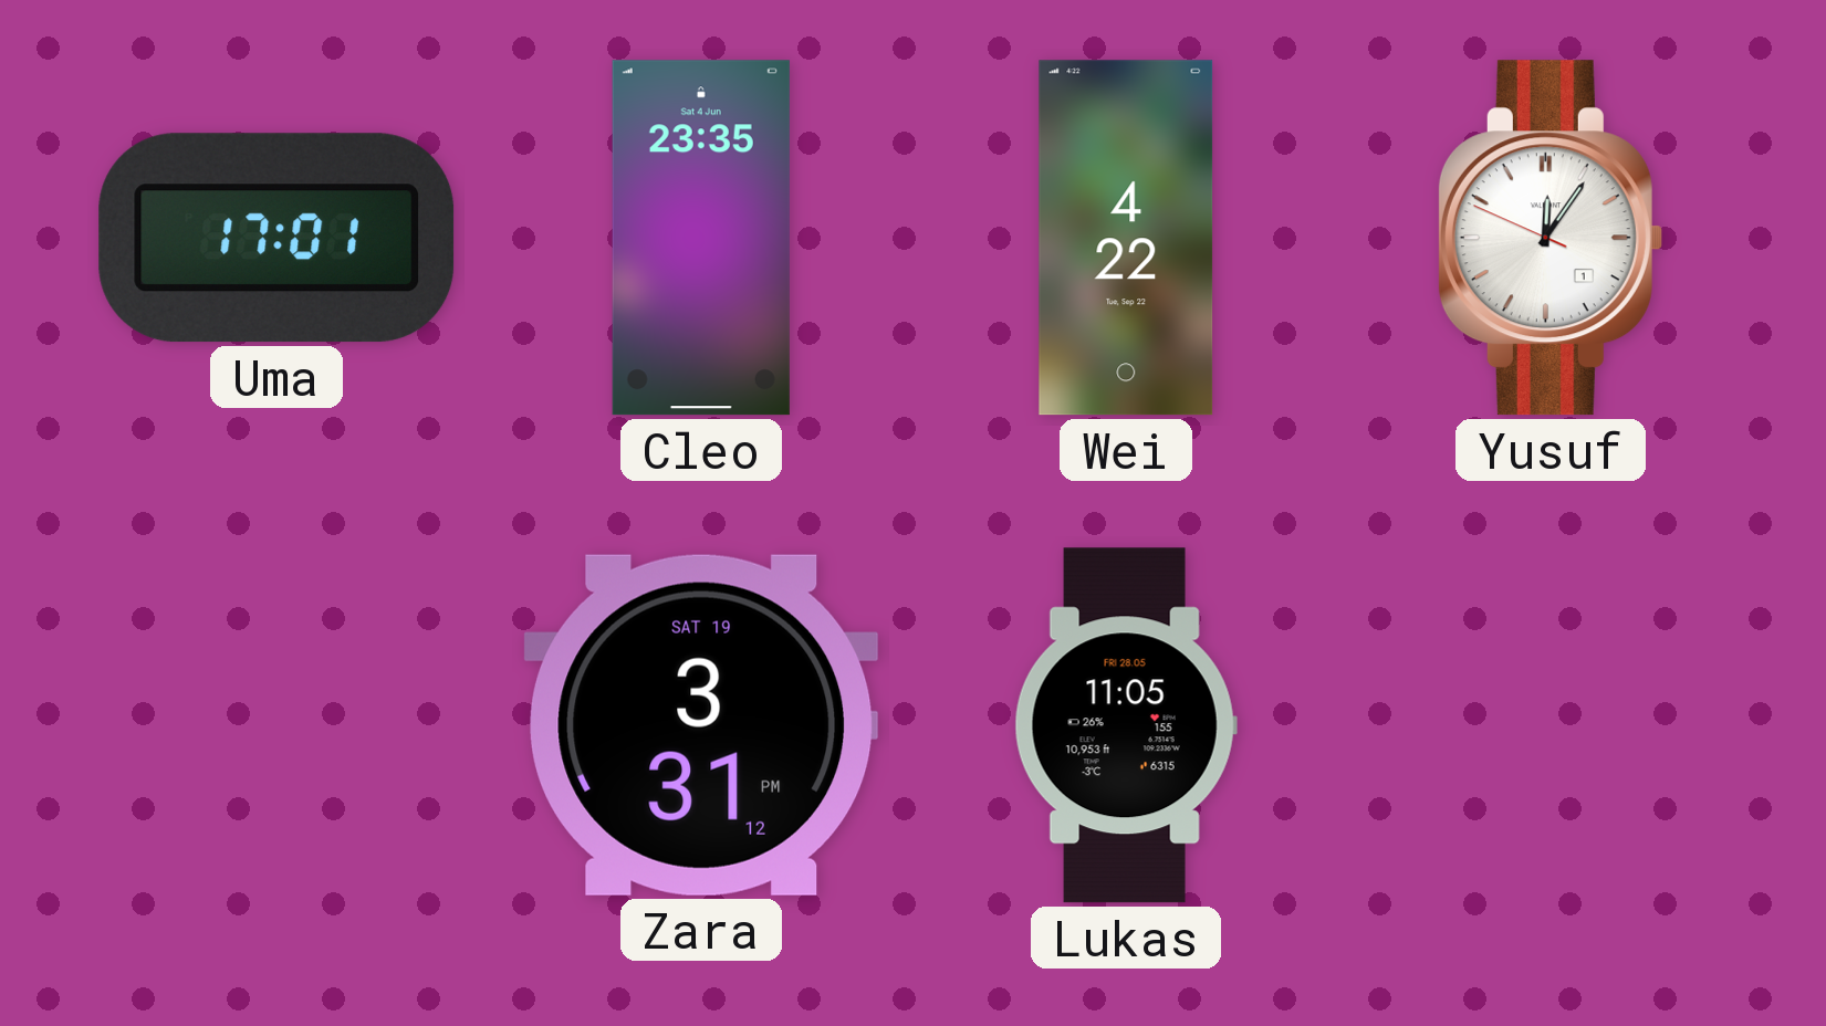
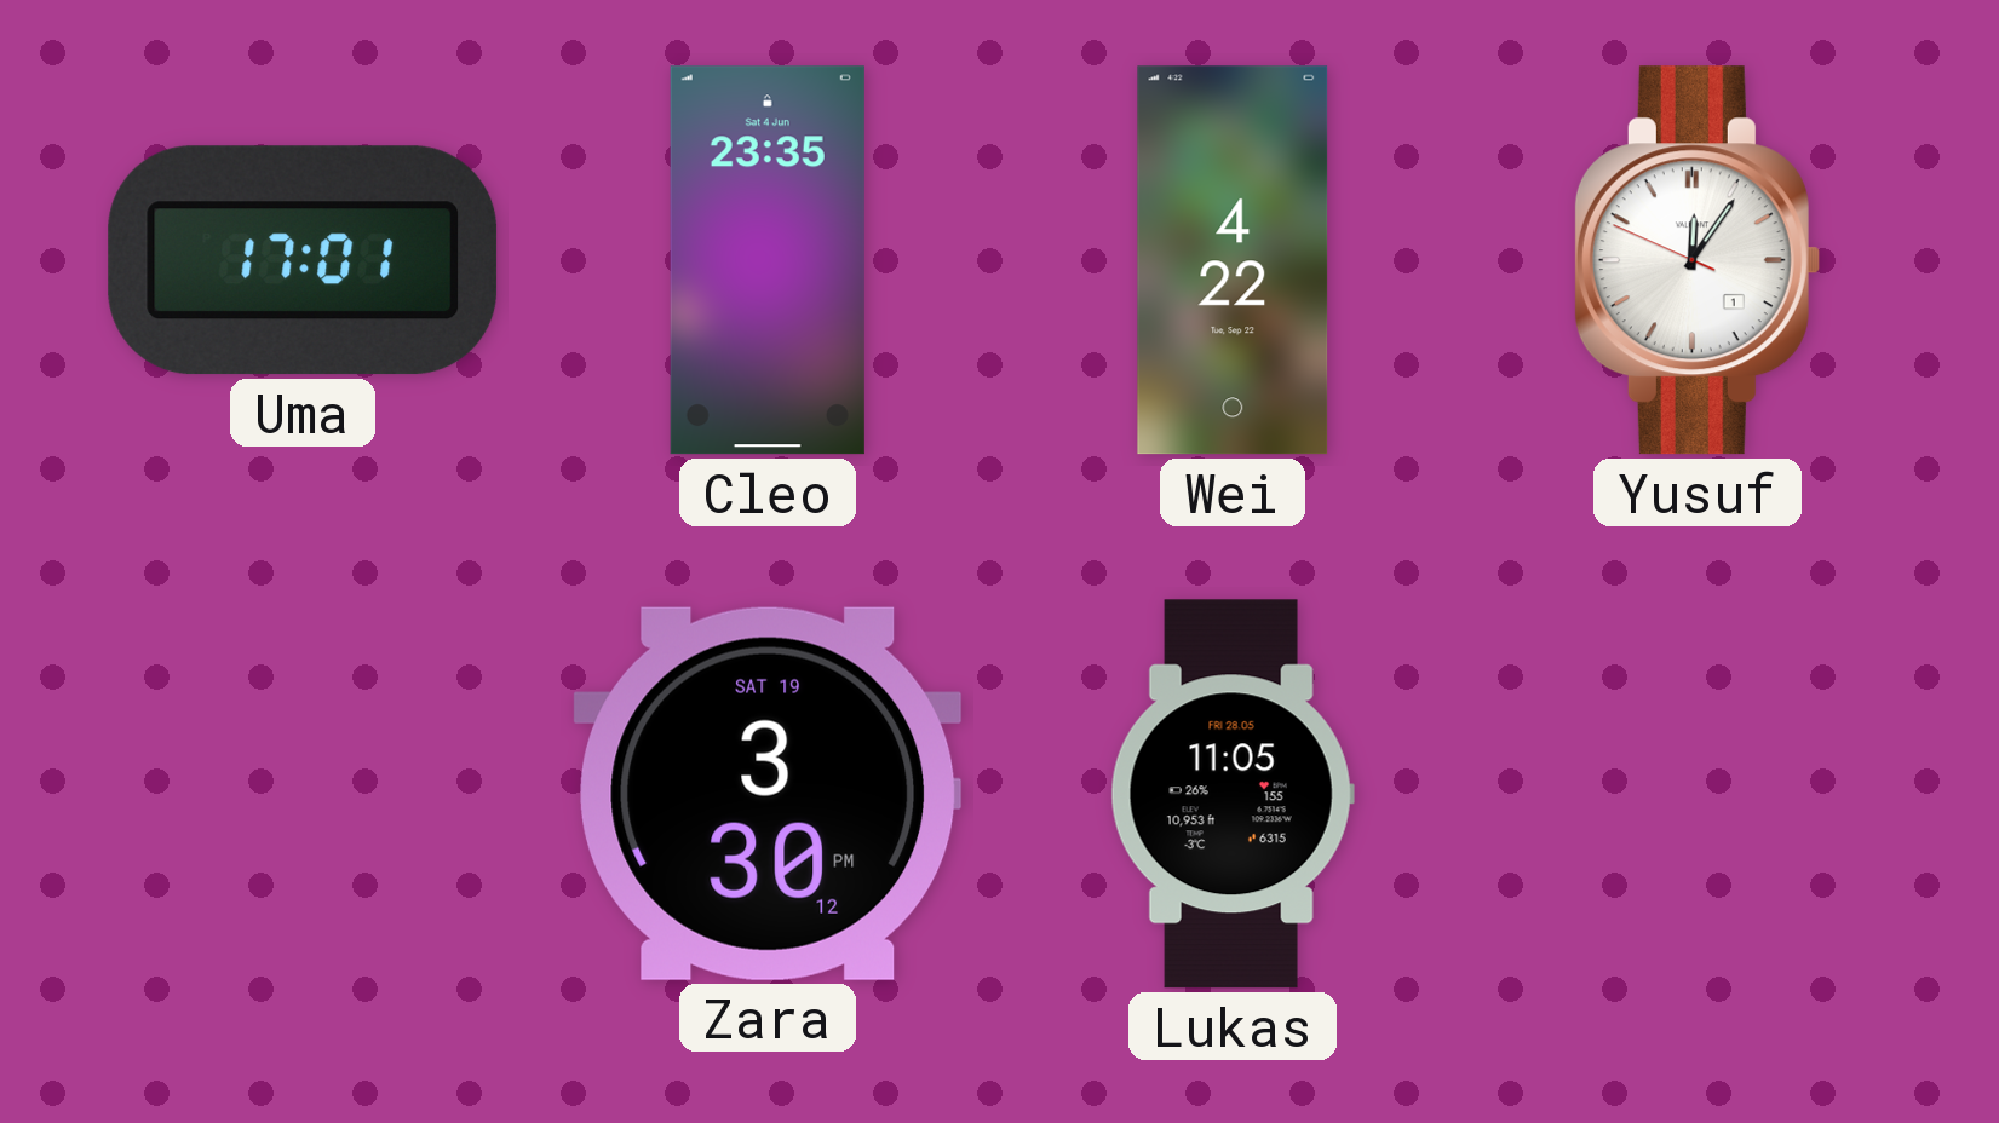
Zara: 3:31 -> 3:30
